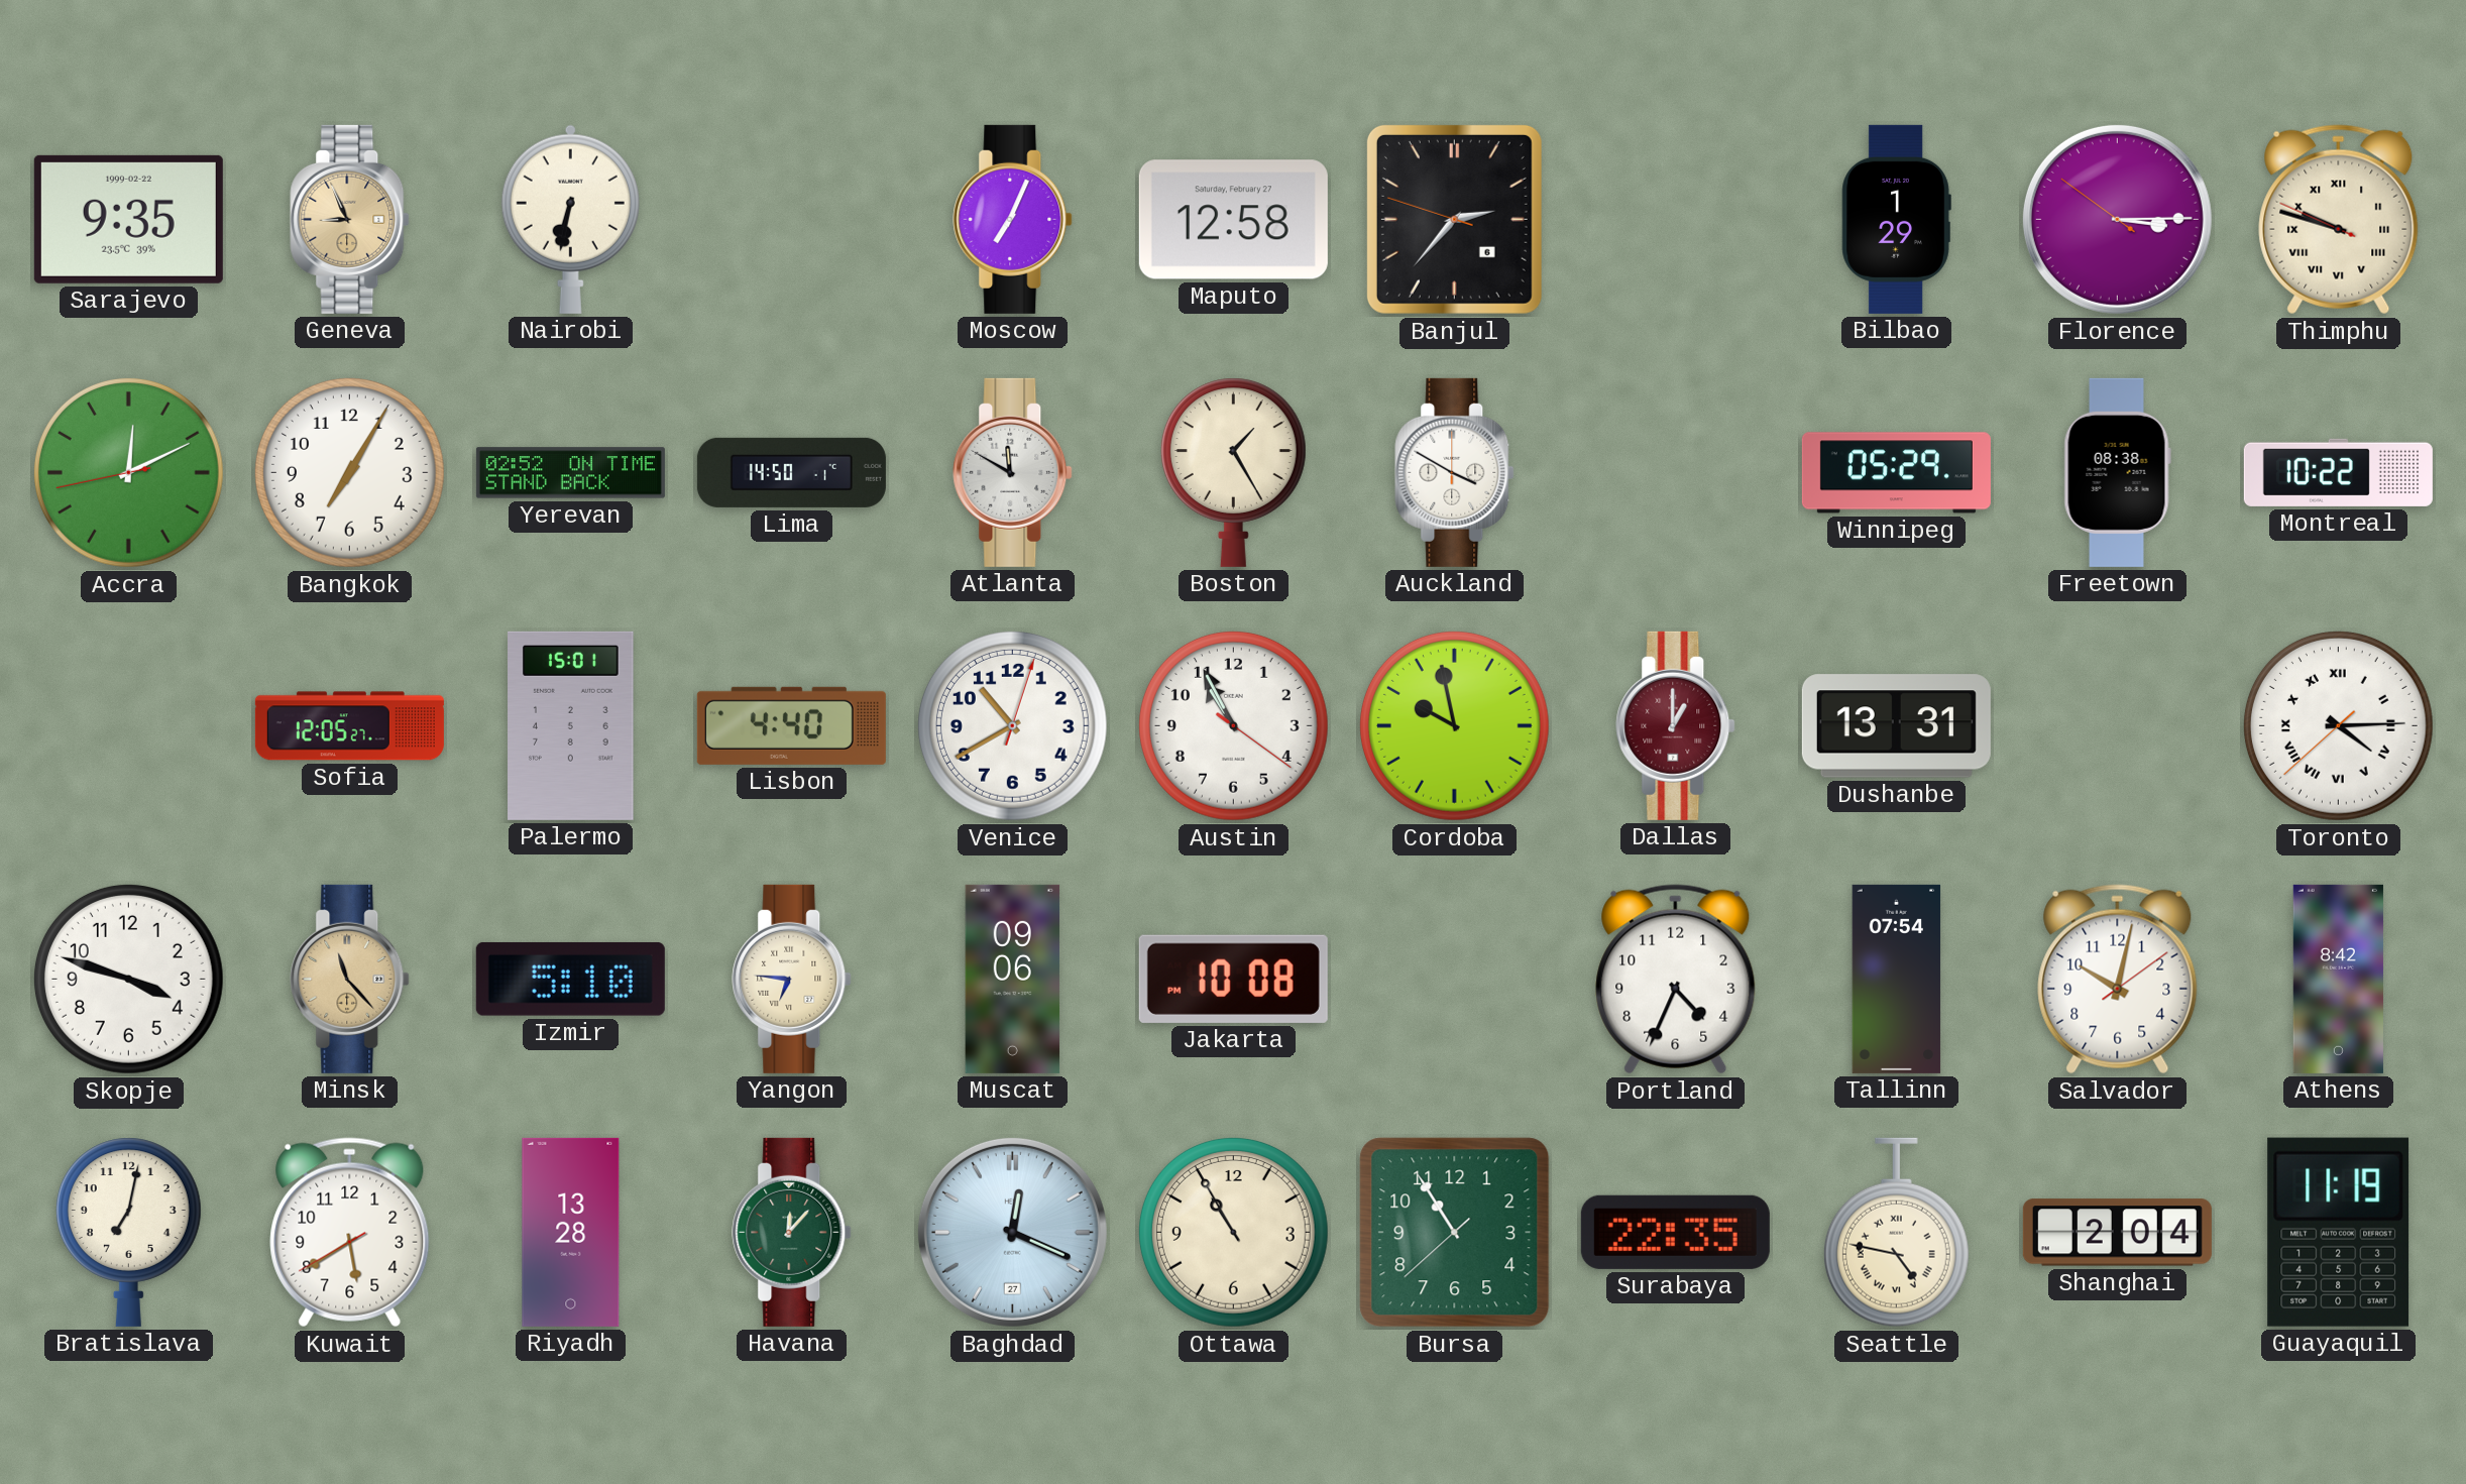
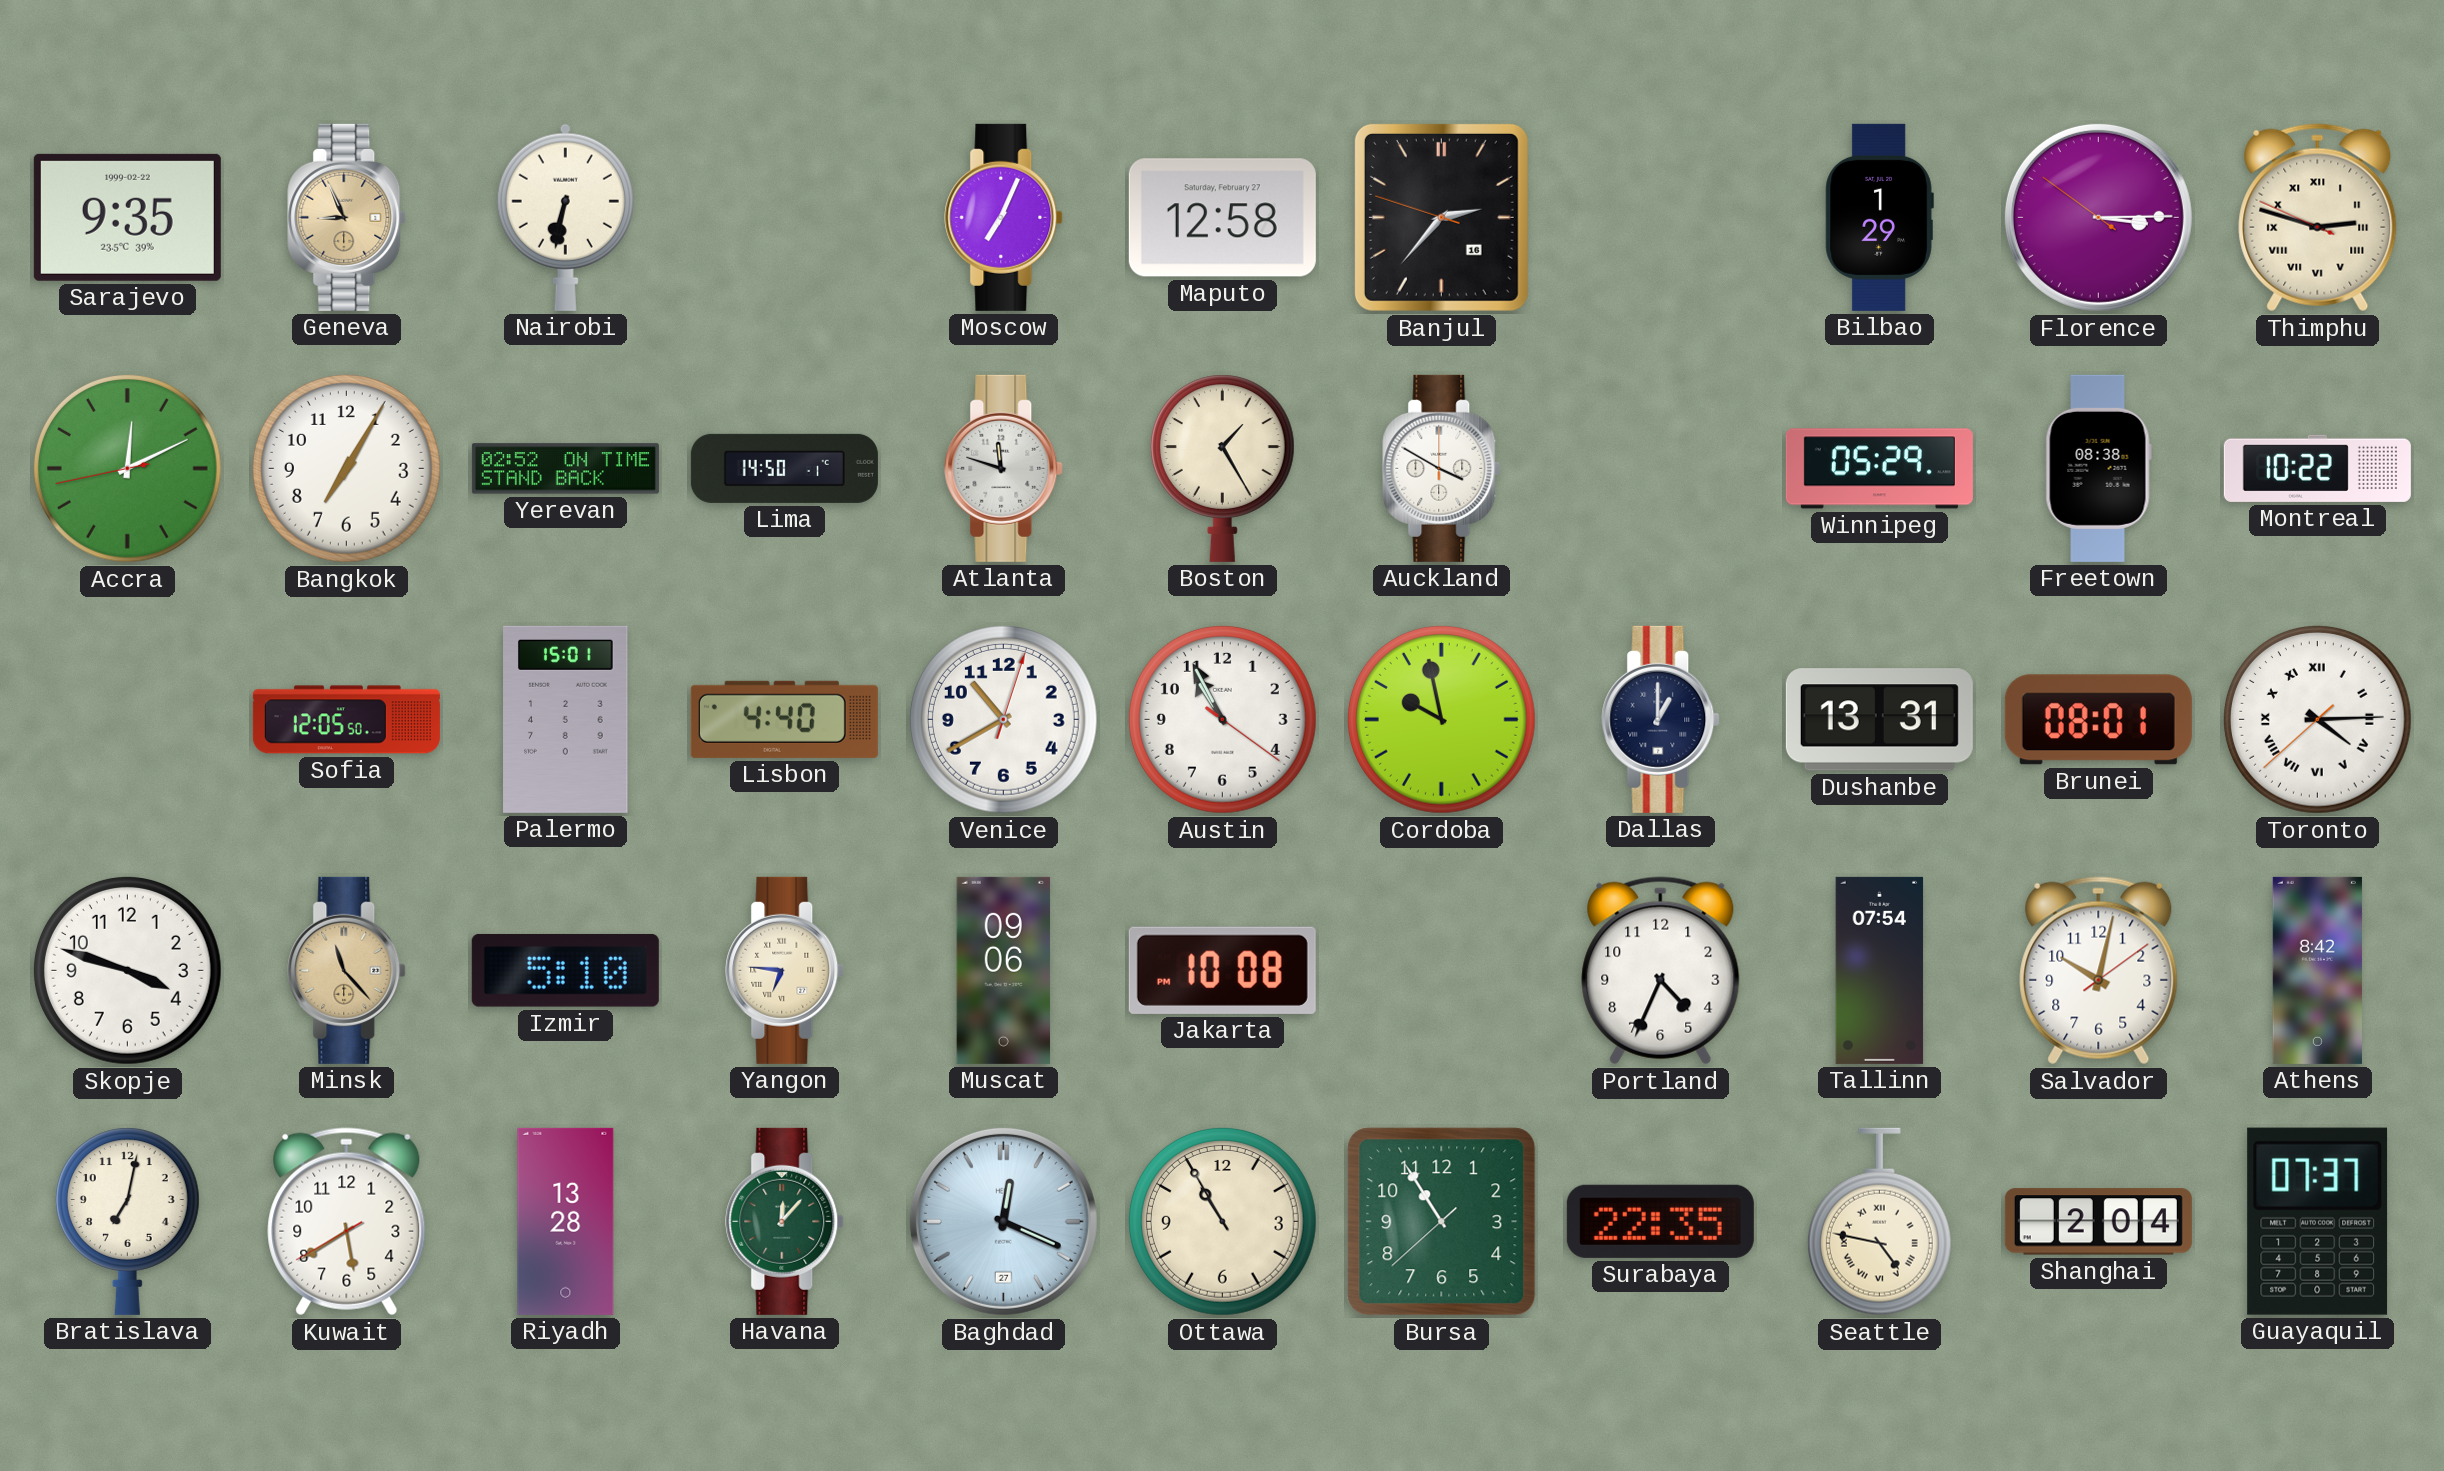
Banjul date: 6 -> 16
Thimphu: 9:47 -> 2:47
Atlanta: 11:50 -> 11:48
Sofia: 12:05:27 -> 12:05:50
Dallas dial: burgundy -> navy
Brunei: none -> 08:01
Guayaquil: 11:19 -> 07:37
